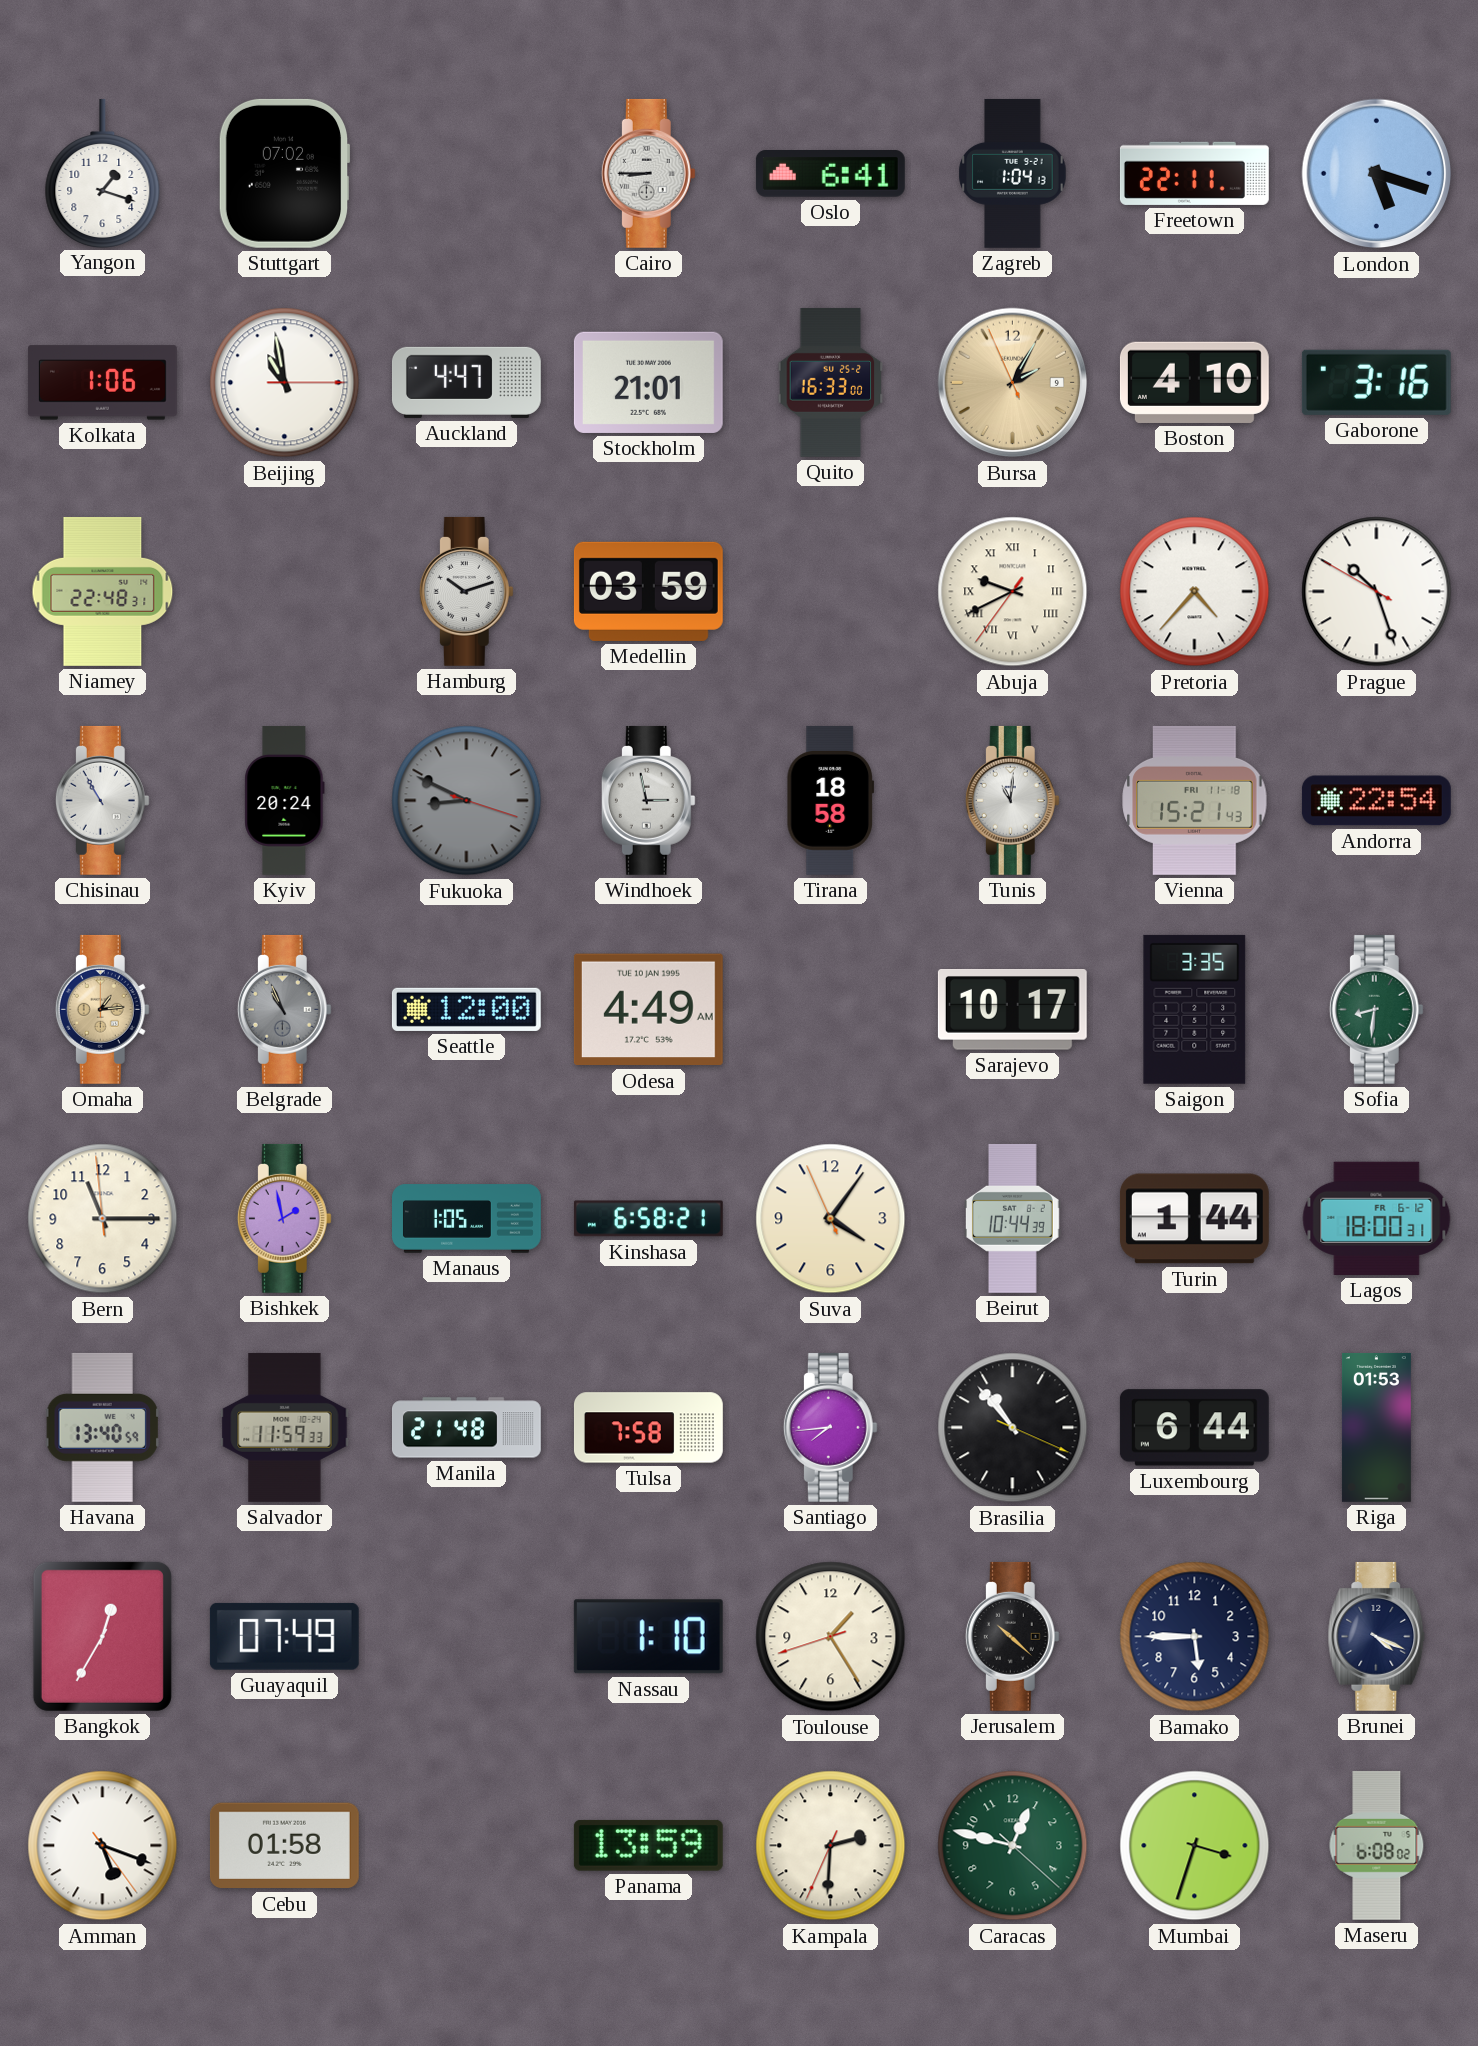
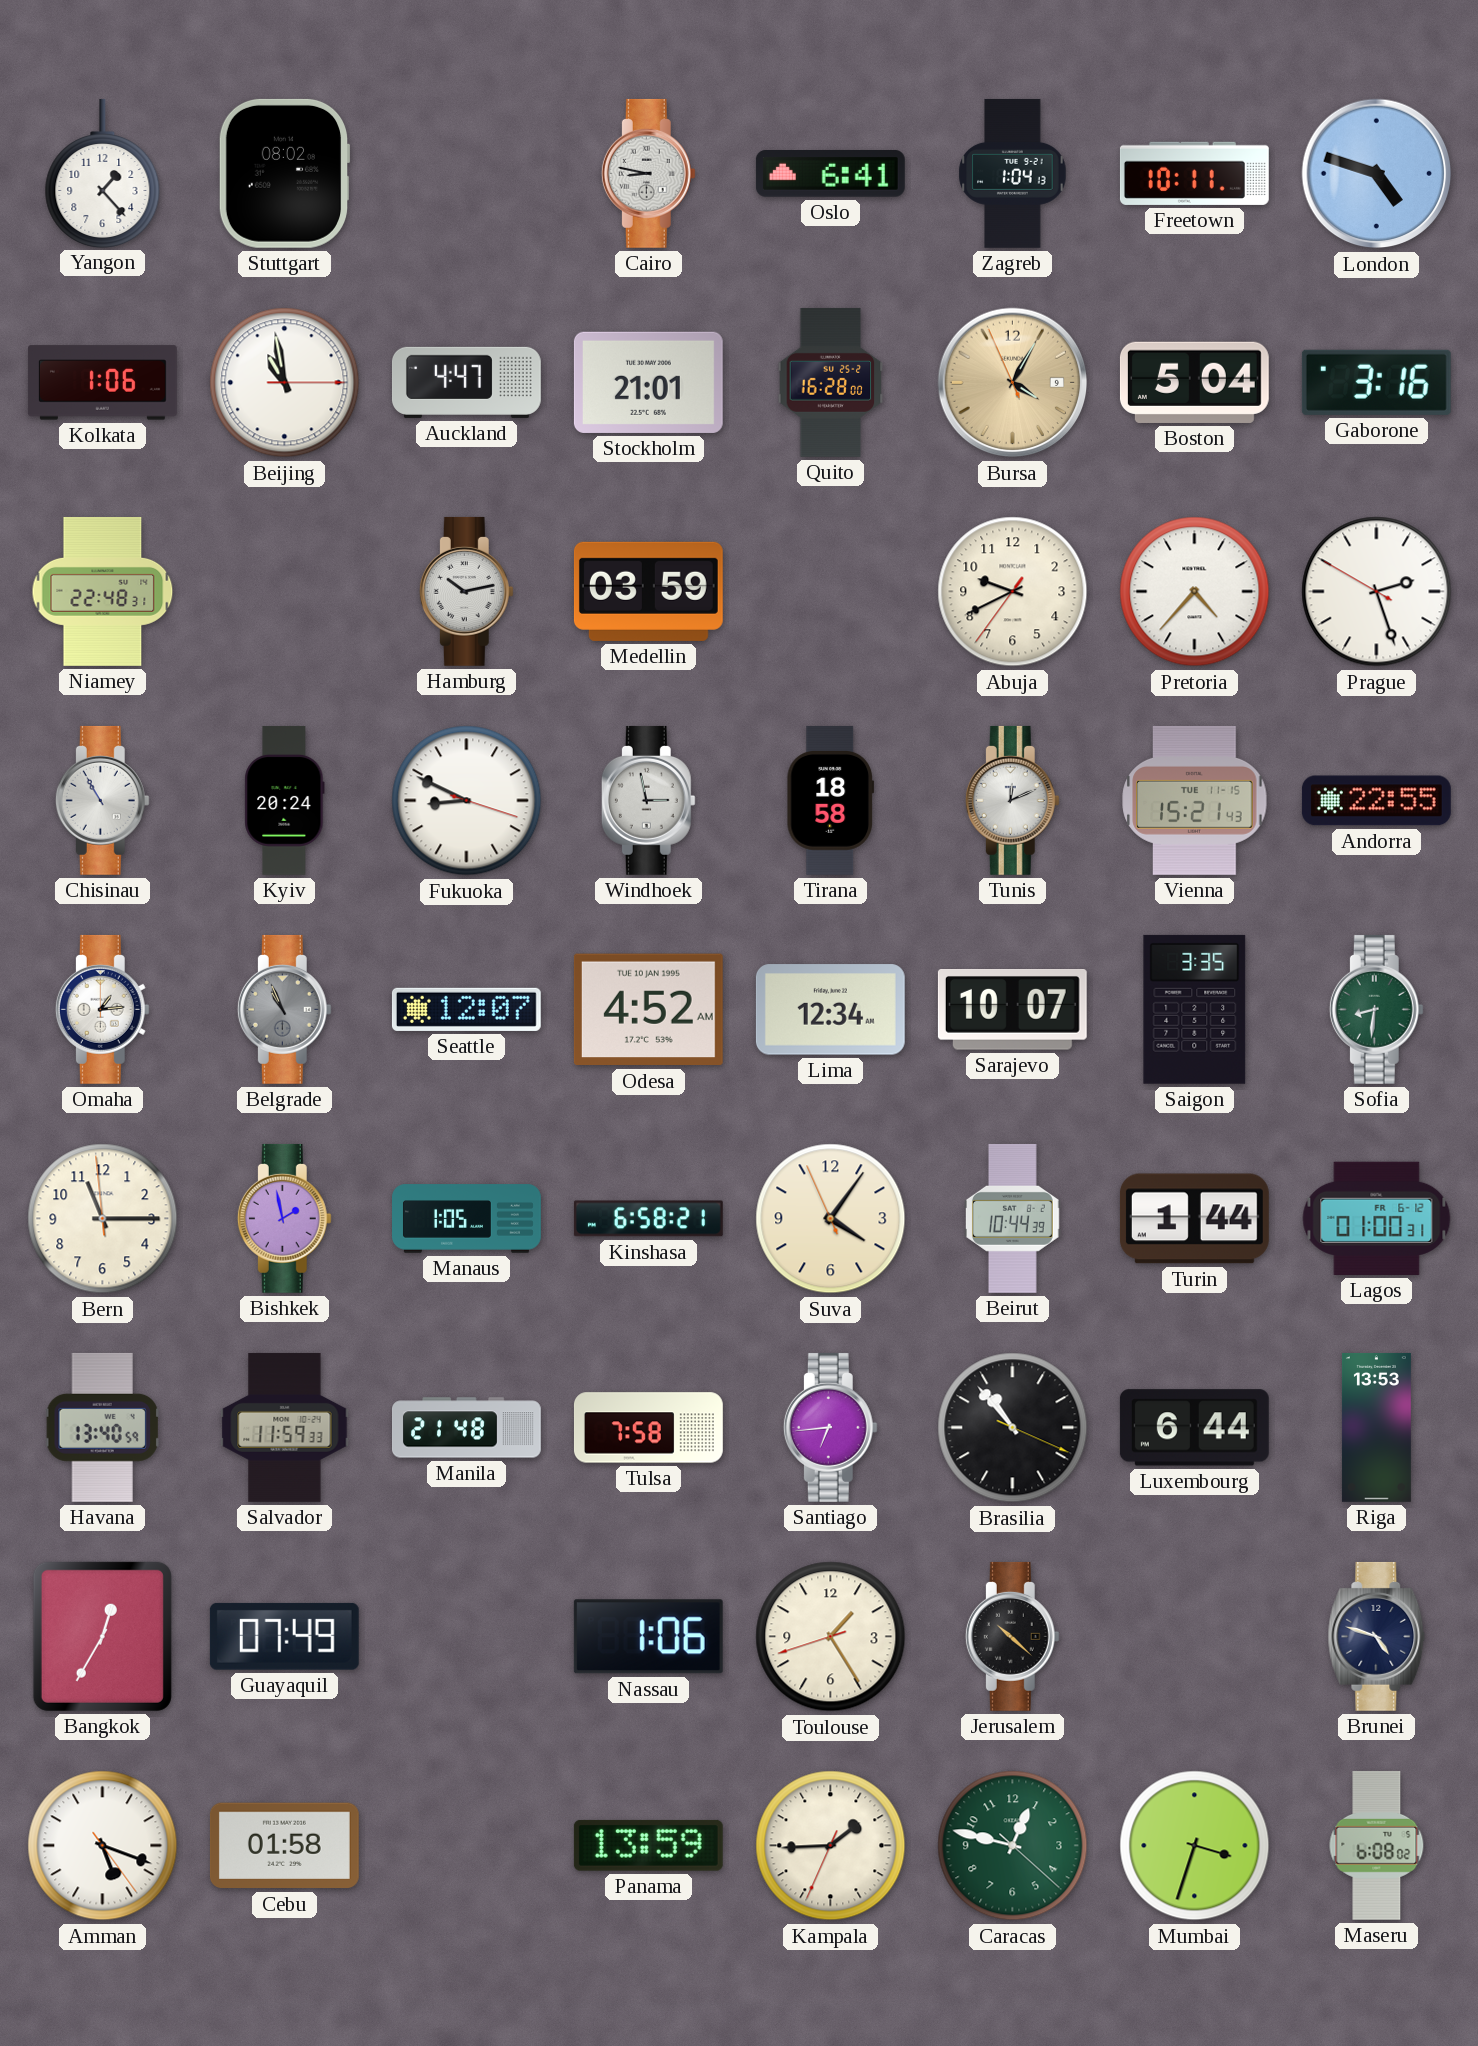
Yangon: 1:18 -> 1:23
Stuttgart: 07:02 -> 08:02
Cairo: 8:45 -> 8:47
Freetown: 22:11 -> 10:11
London: 5:18 -> 4:48
Quito: 16:33 -> 16:28
Bursa: 2:04 -> 4:04
Boston: 4:10 -> 5:04
Hamburg: 10:12 -> 10:13
Abuja numerals: Roman -> Arabic
Prague: 10:26 -> 2:26
Fukuoka dial: grey -> white
Tunis: 11:01 -> 12:11
Vienna date: FRI 11-18 -> TUE 11-15
Andorra: 22:54 -> 22:55
Omaha dial: champagne -> white
Seattle: 12:00 -> 12:07
Odesa: 4:49 -> 4:52
Lima: none -> 12:34
Sarajevo: 10:17 -> 10:07
Lagos: 18:00 -> 01:00
Santiago: 7:44 -> 6:44
Riga: 01:53 -> 13:53
Nassau: 1:10 -> 1:06
Bamako: 5:45 -> none
Brunei: 4:19 -> 4:48
Kampala: 2:30 -> 1:44
